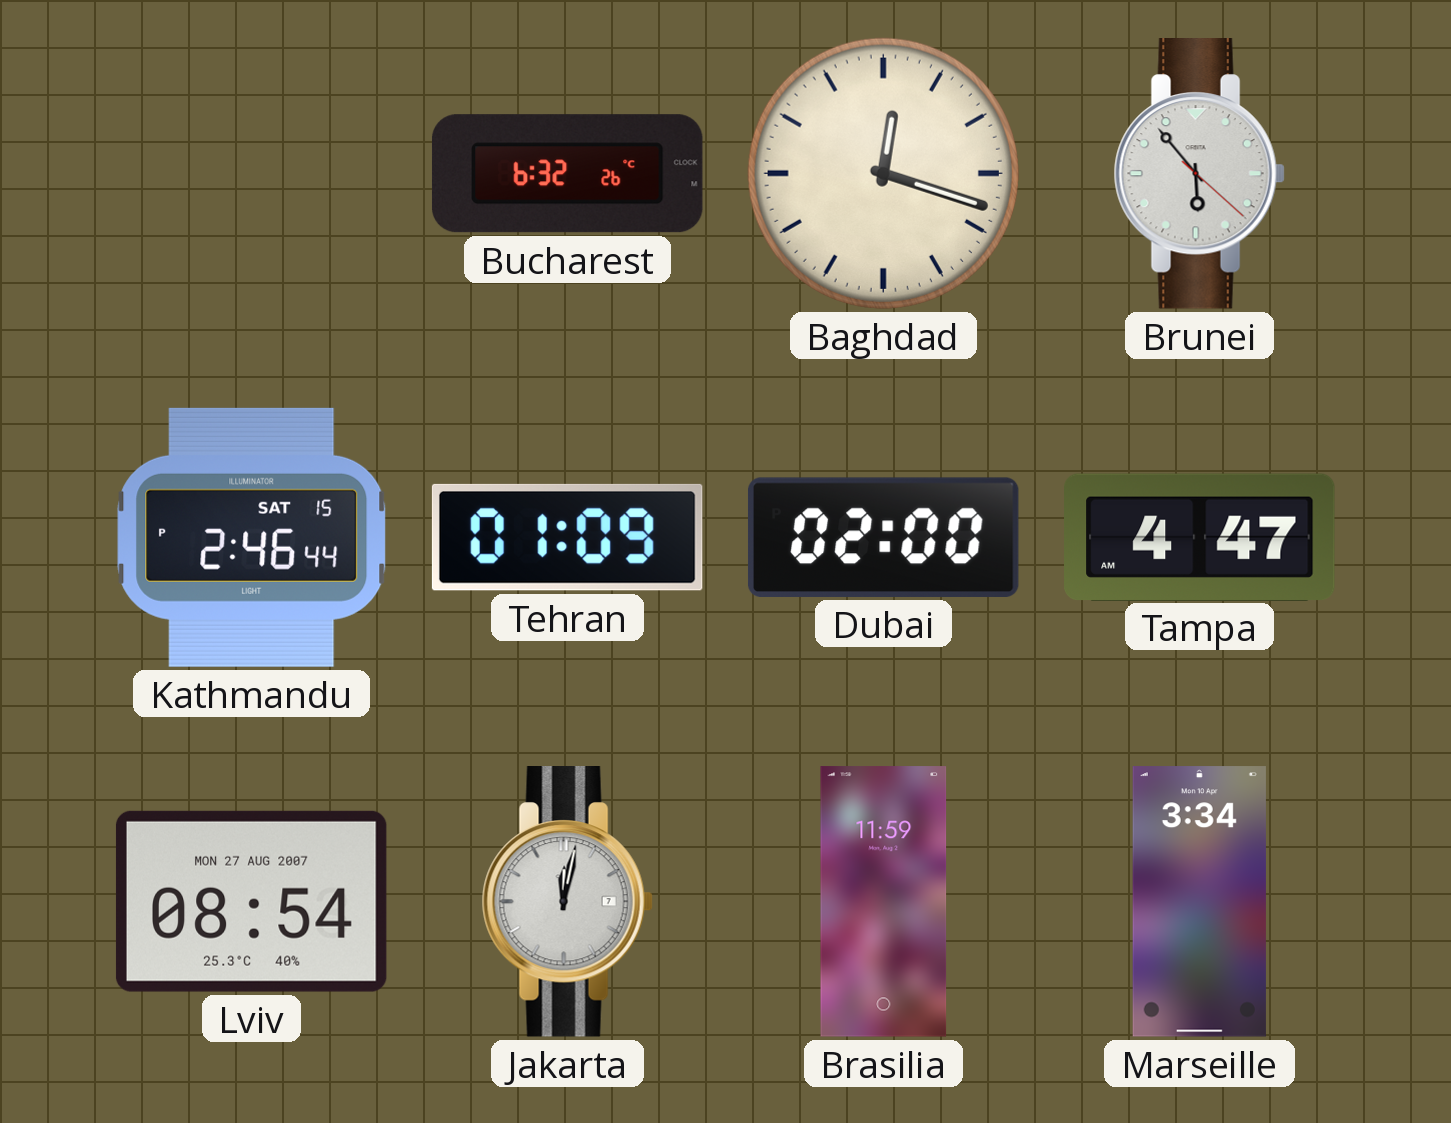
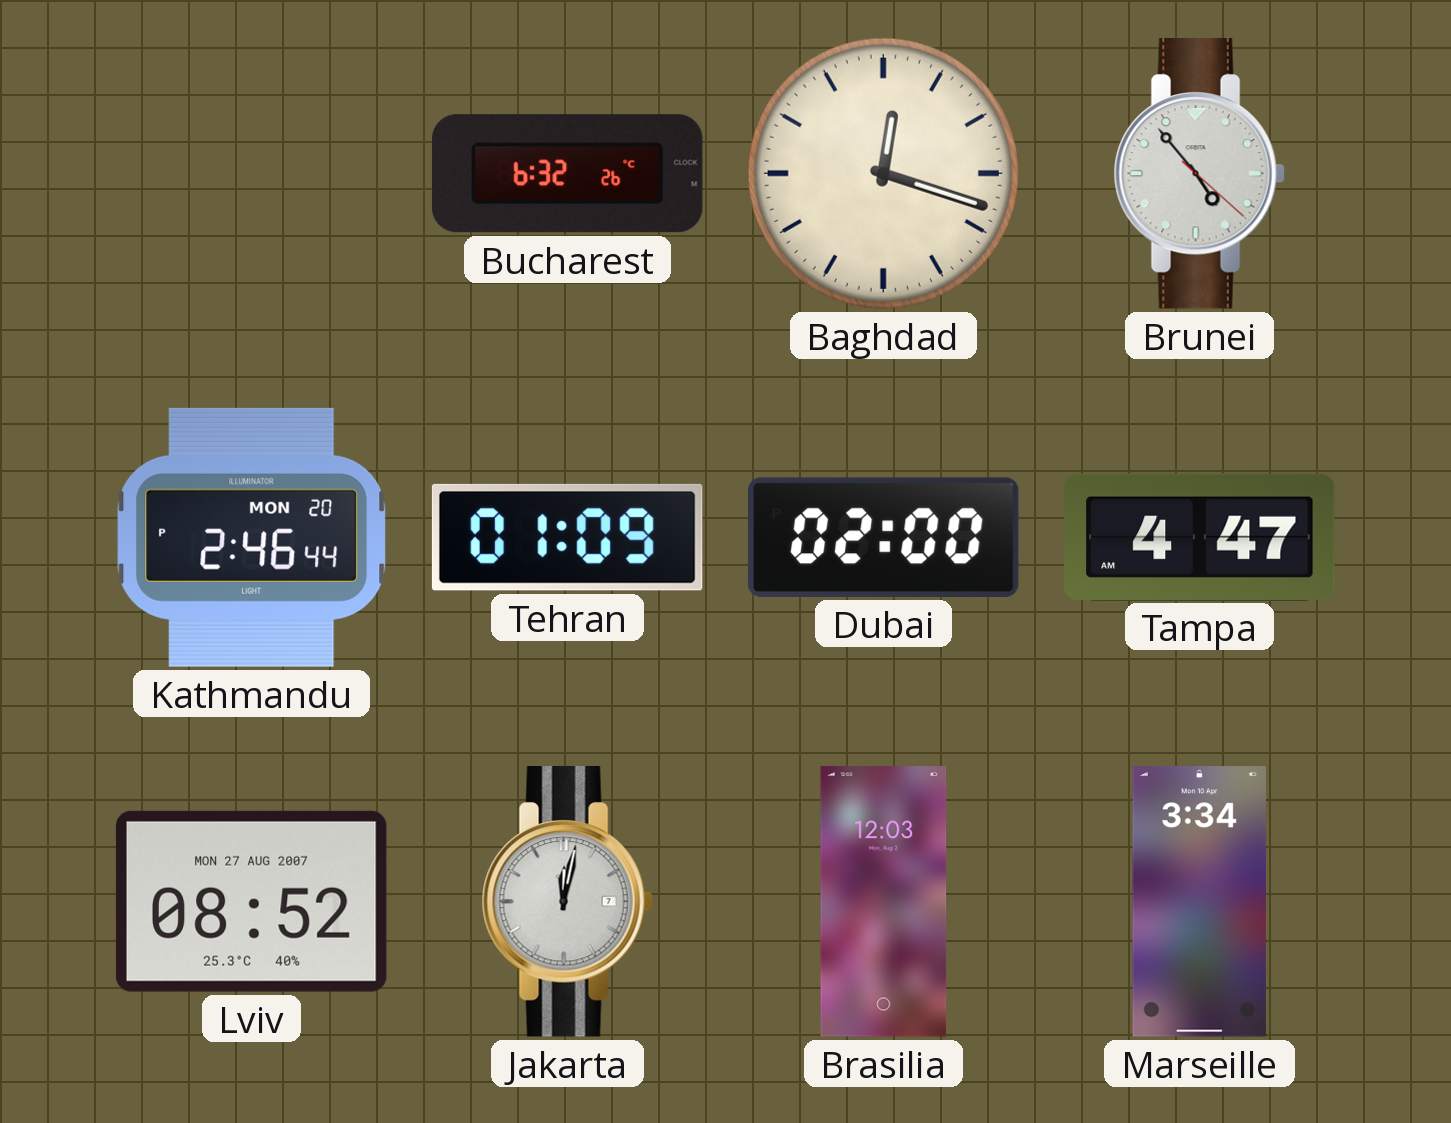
Brunei: 5:53 -> 4:53
Kathmandu date: SAT 15 -> MON 20
Lviv: 08:54 -> 08:52
Brasilia: 11:59 -> 12:03
